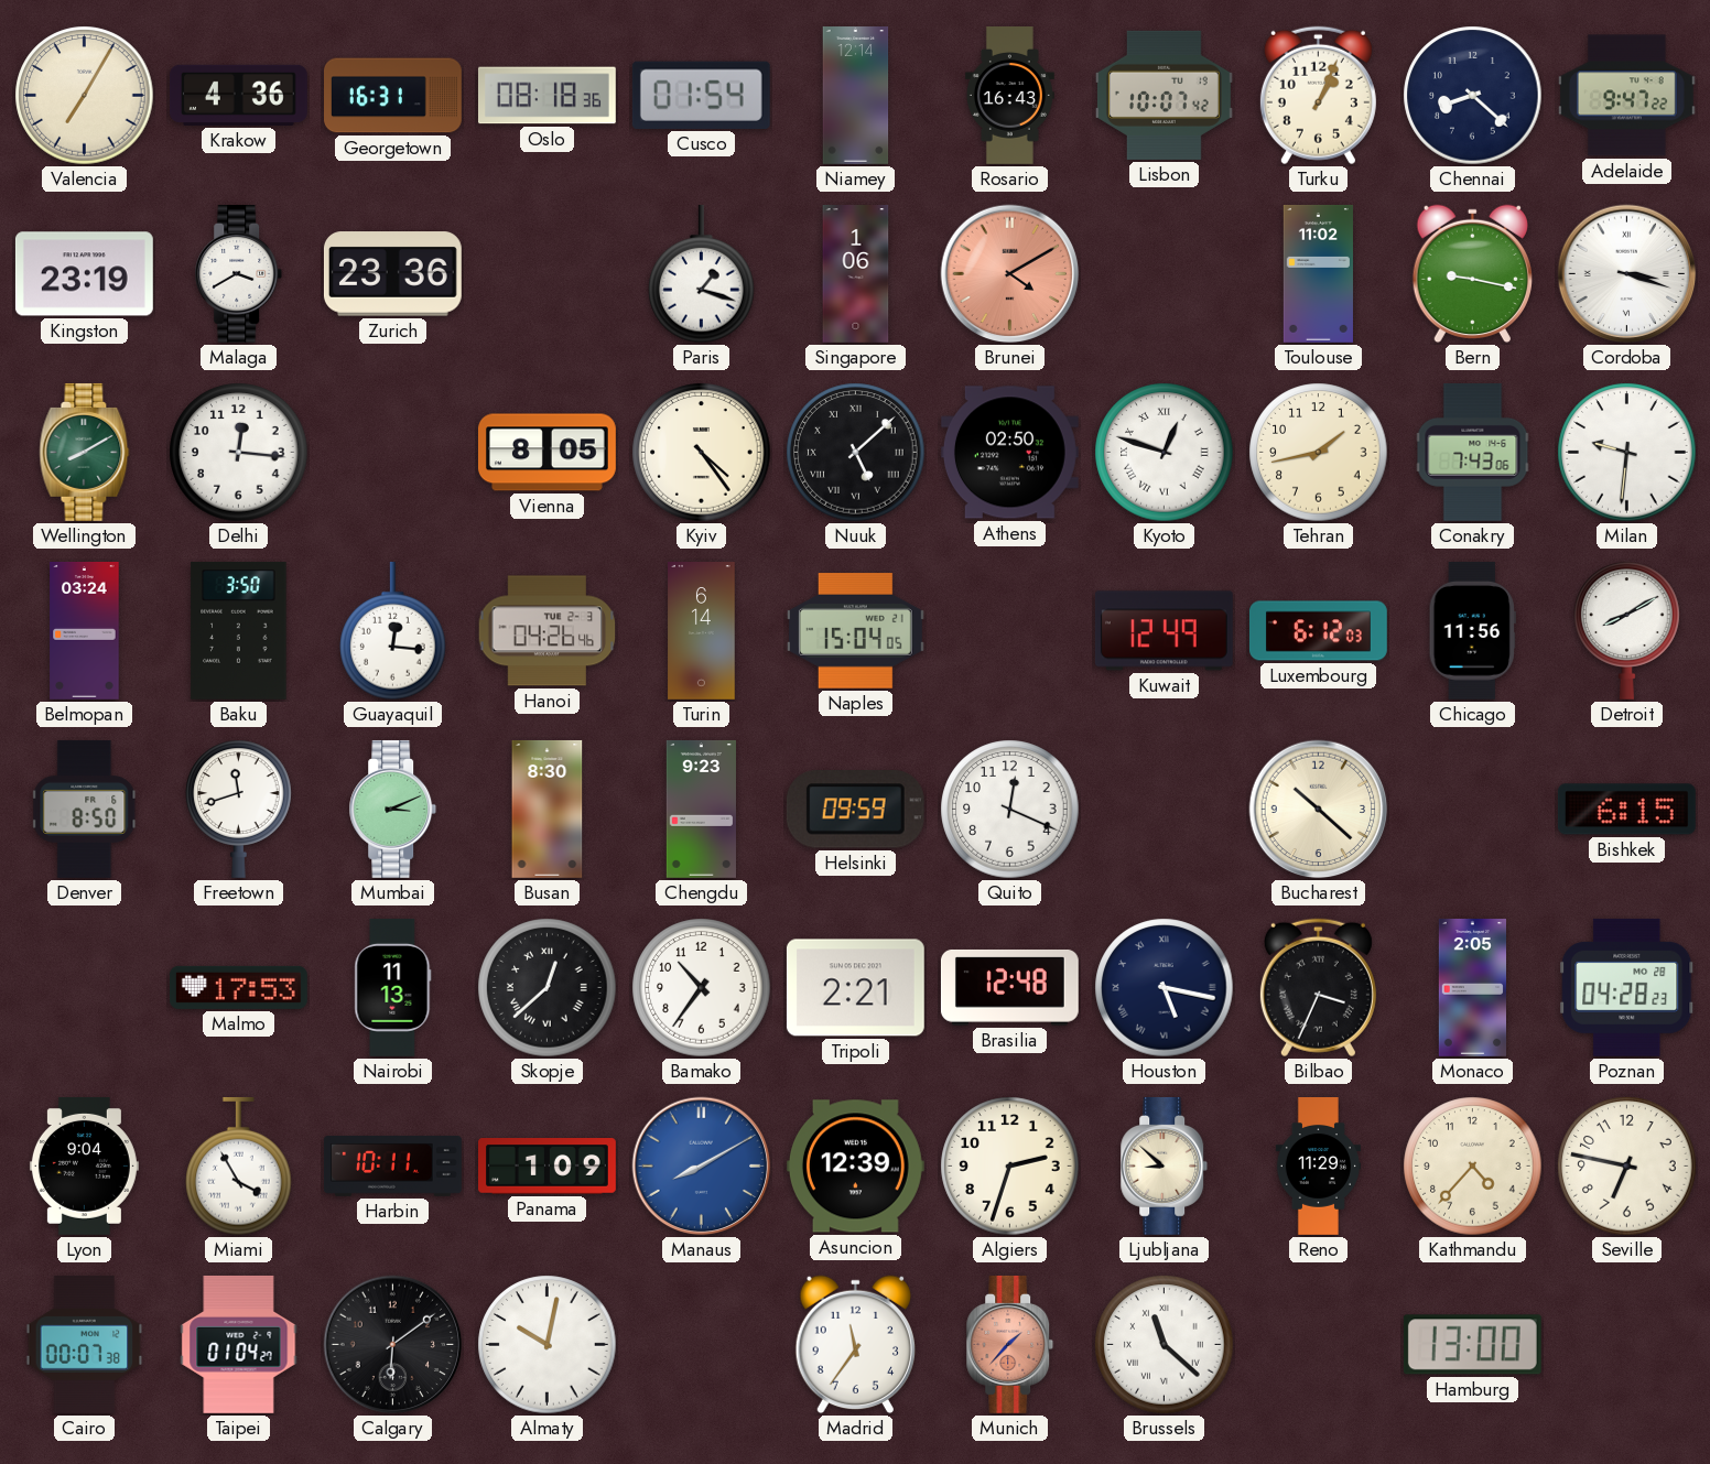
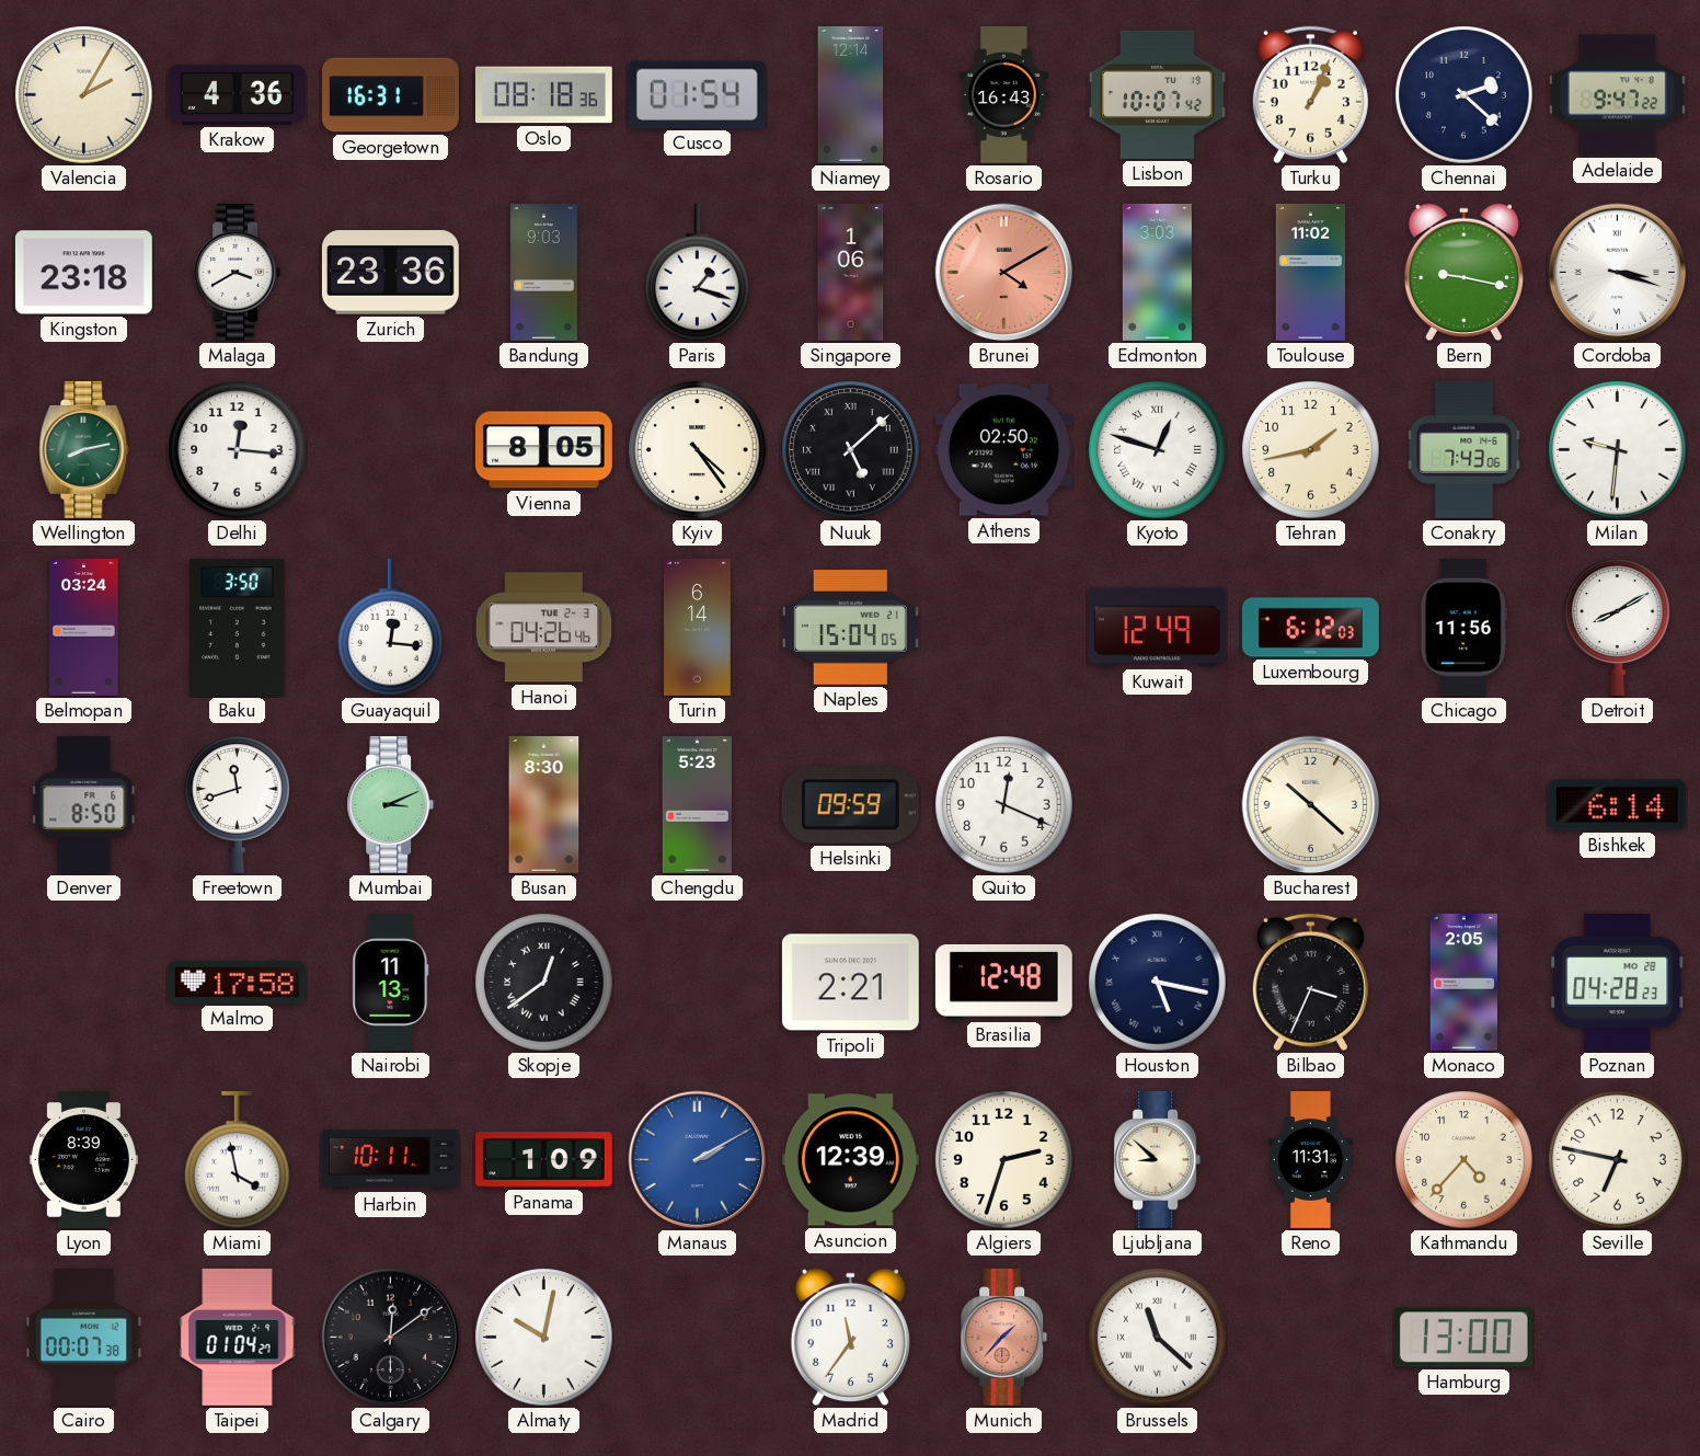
Valencia: 7:05 -> 2:05
Chennai: 8:22 -> 2:22
Kingston: 23:19 -> 23:18
Bandung: none -> 9:03
Edmonton: none -> 3:03
Wellington: 8:10 -> 8:13
Chengdu: 9:23 -> 5:23
Bishkek: 6:15 -> 6:14
Malmo: 17:53 -> 17:58
Skopje: 12:38 -> 12:39
Bamako: 10:36 -> none
Lyon: 9:04 -> 8:39
Miami: 3:55 -> 3:58
Manaus: 8:10 -> 2:10
Reno: 11:29 -> 11:31
Calgary: 6:09 -> 12:09
